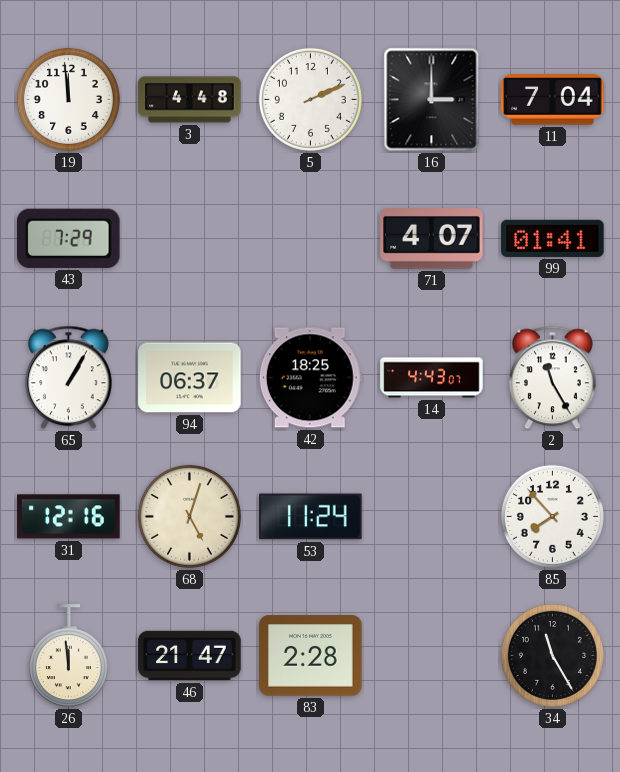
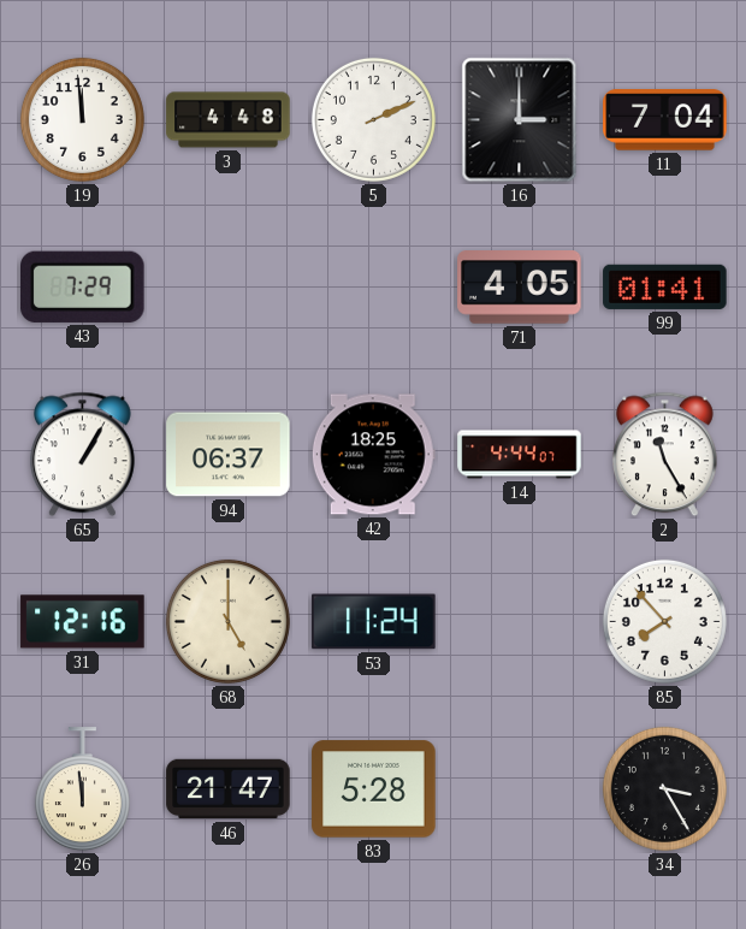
71: 4:07 -> 4:05
14: 4:43 -> 4:44
68: 5:03 -> 5:00
83: 2:28 -> 5:28
34: 11:25 -> 3:25
